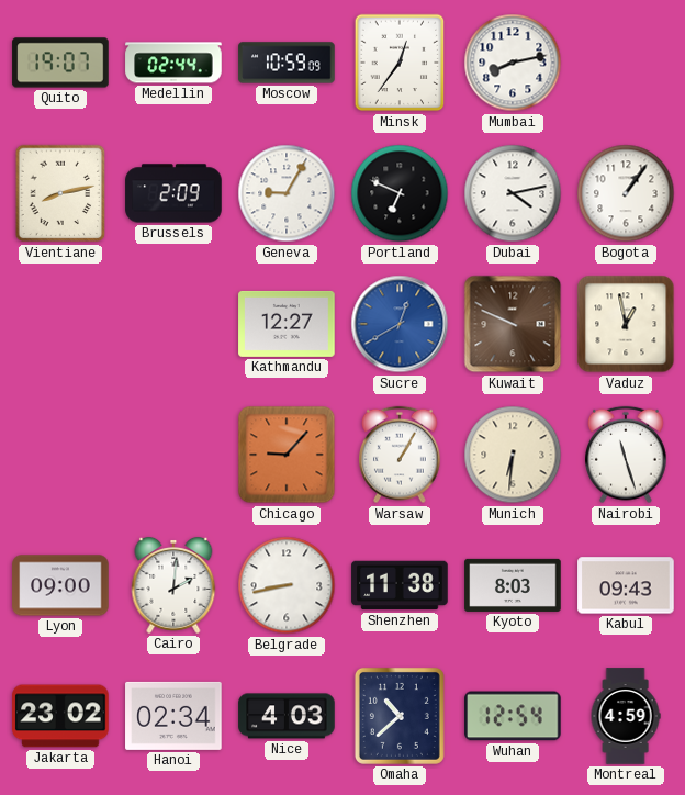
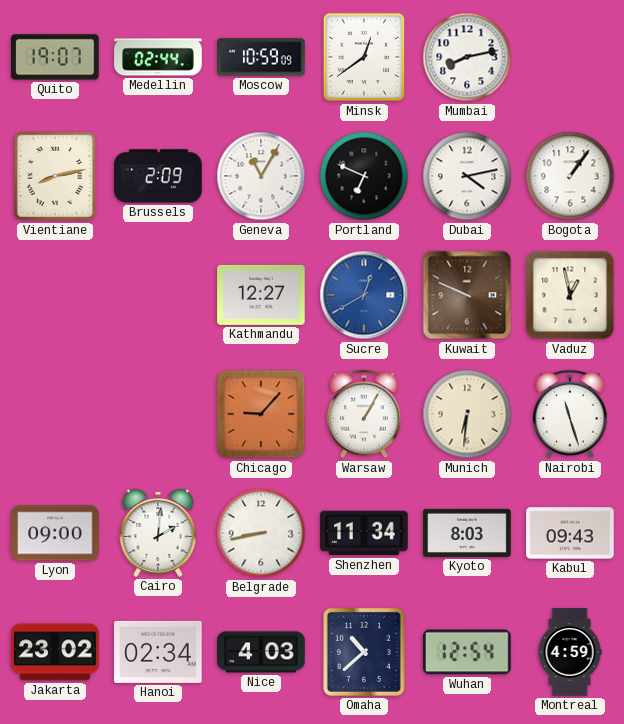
Minsk: 12:36 -> 12:39
Geneva: 9:05 -> 11:05
Shenzhen: 11:38 -> 11:34
